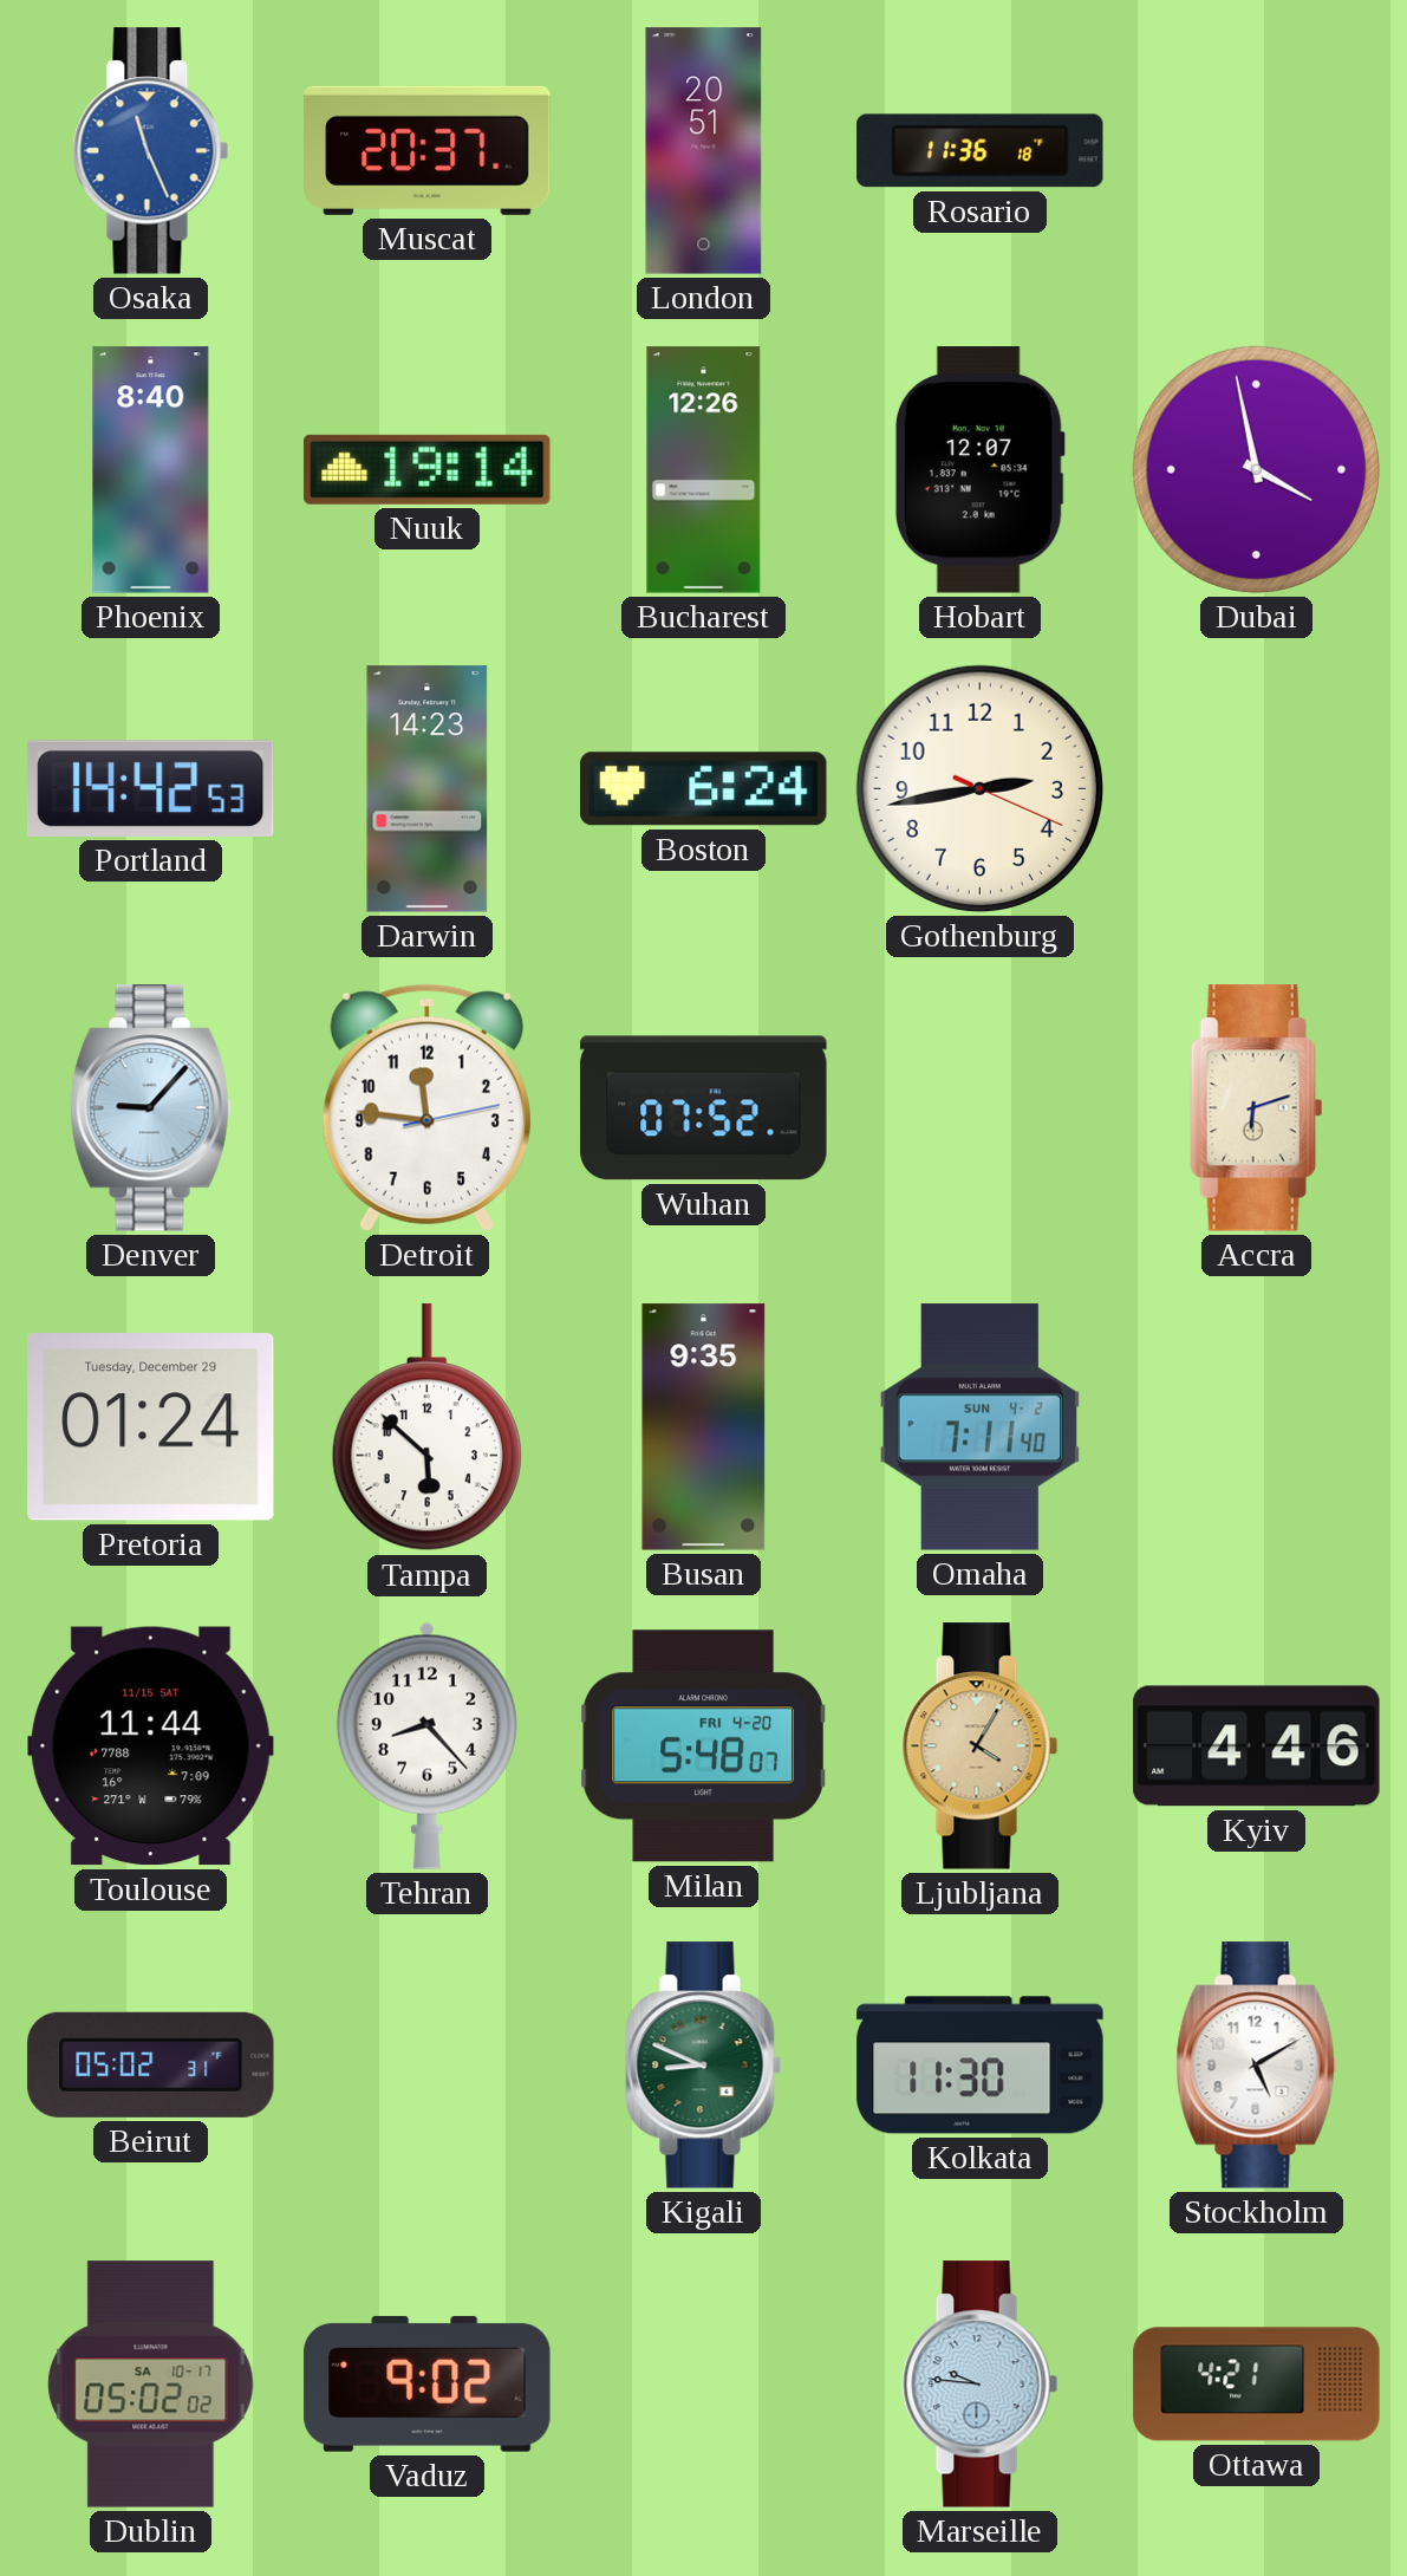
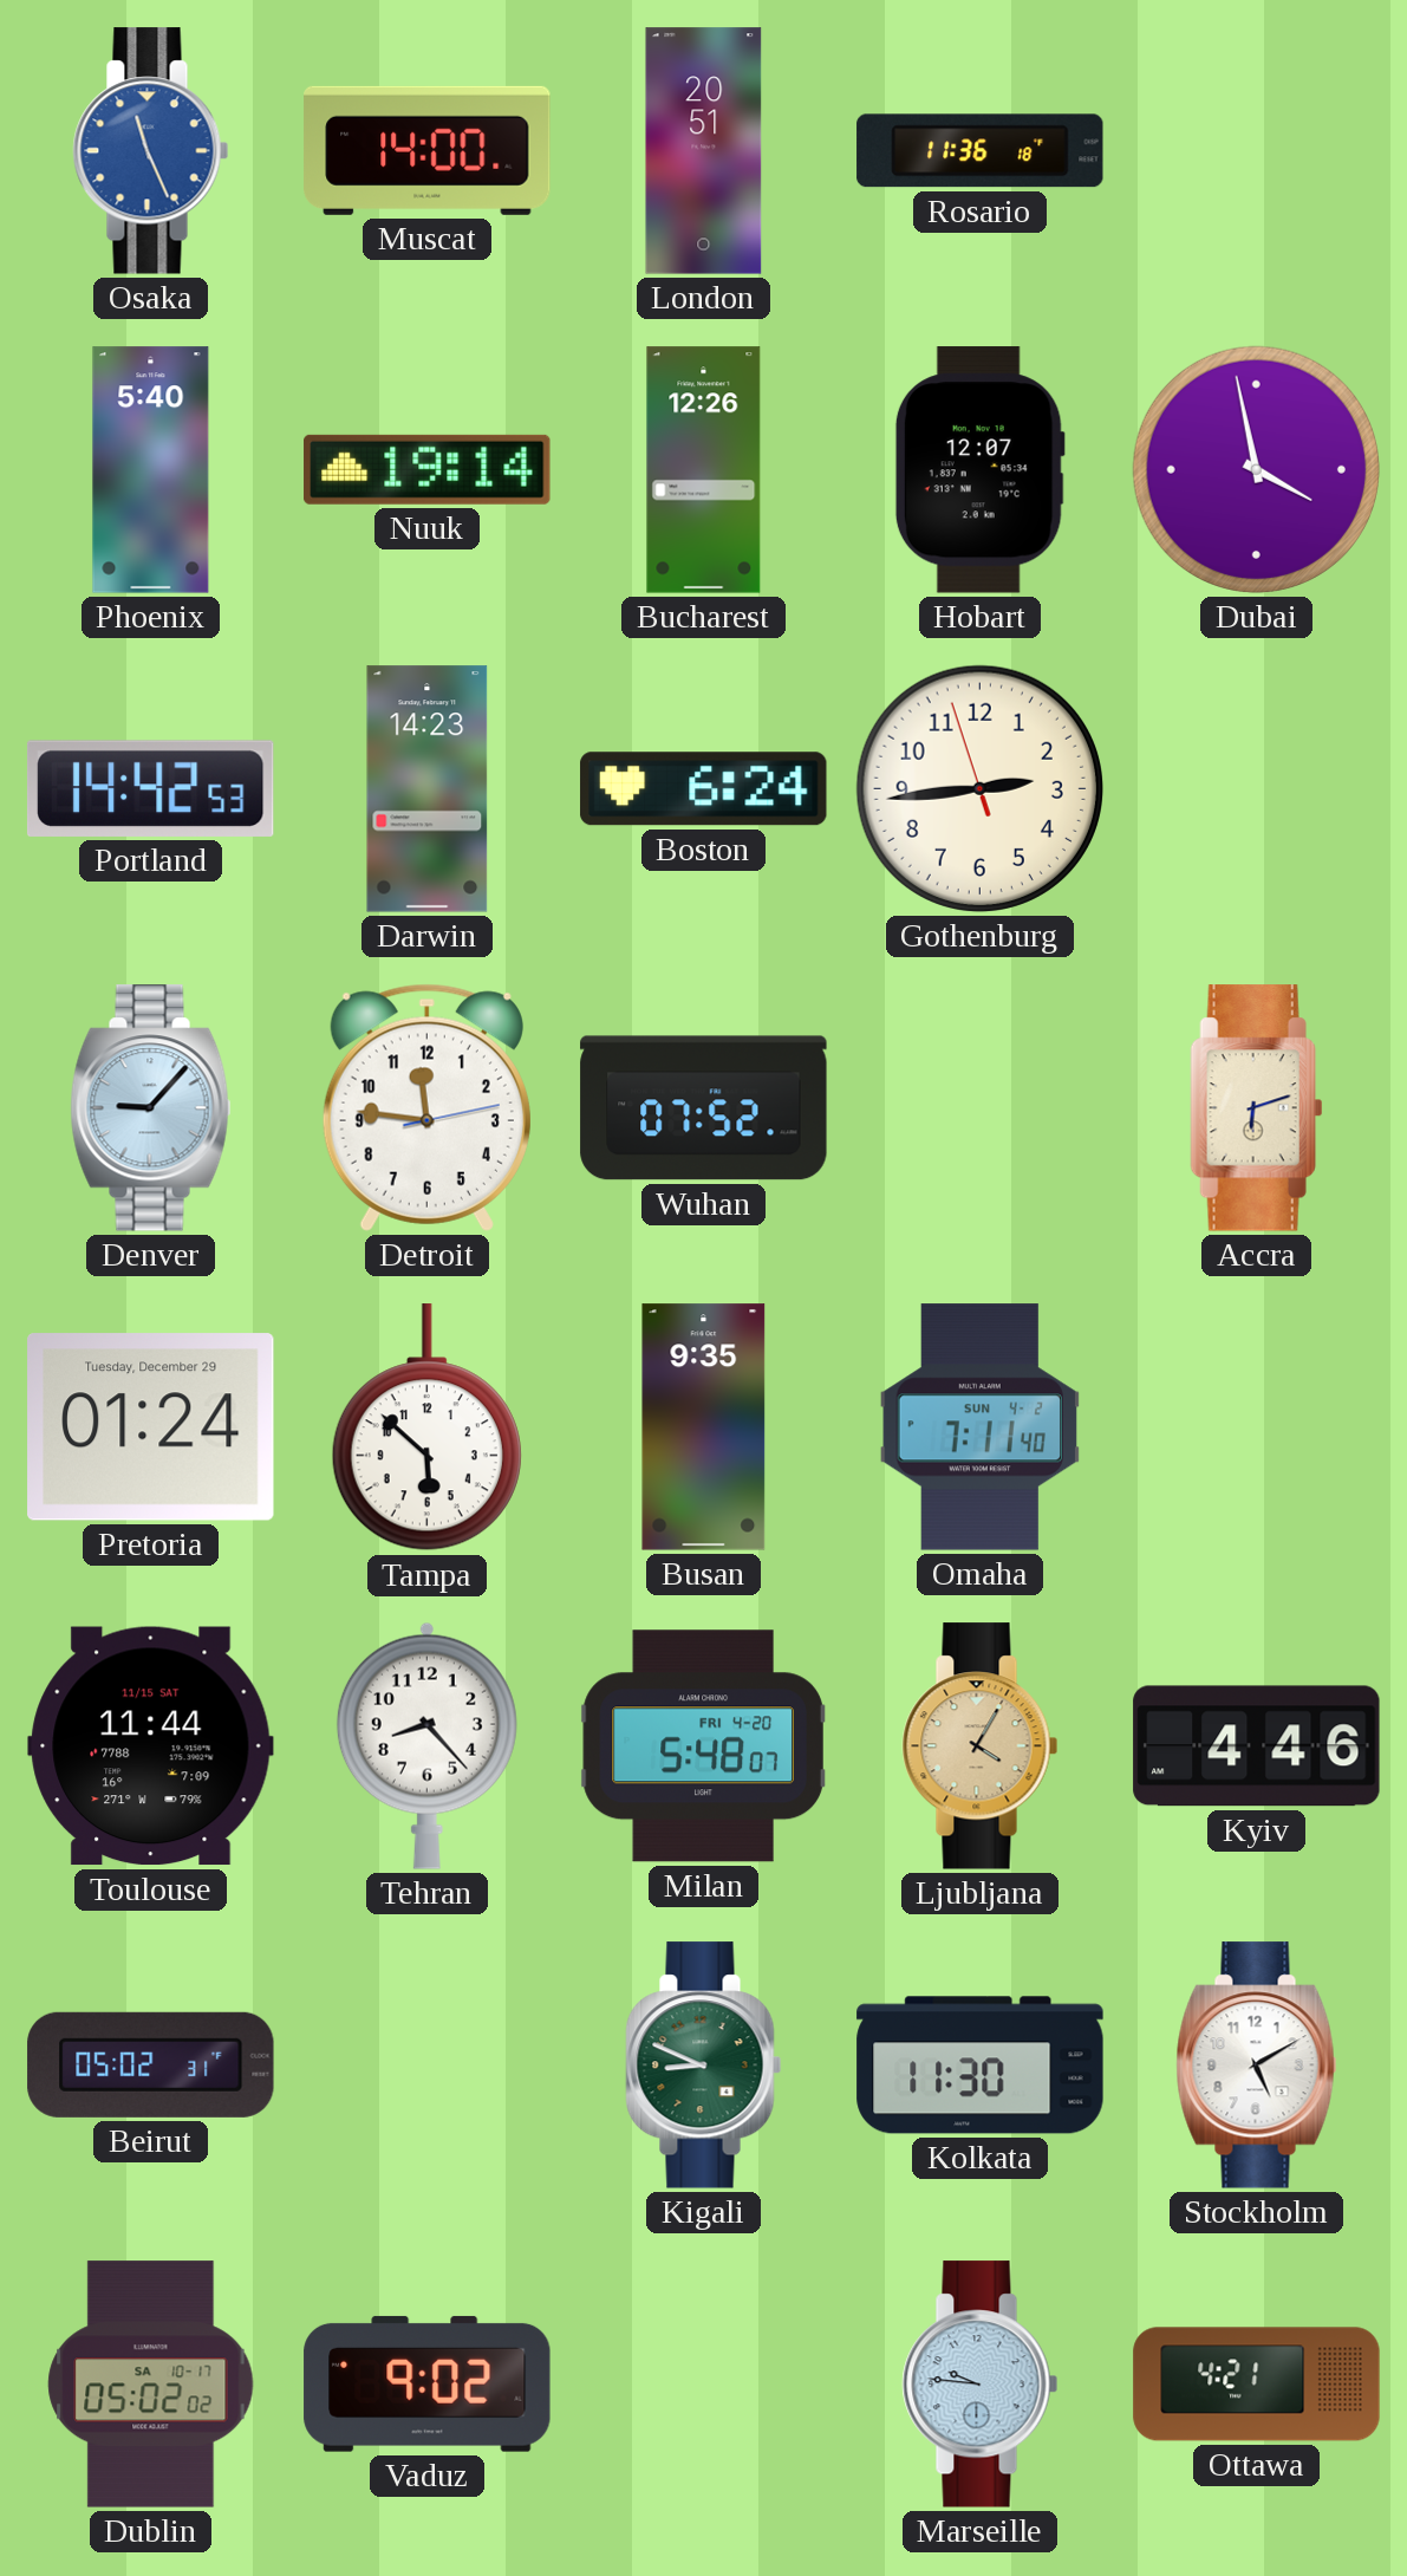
Muscat: 20:37 -> 14:00
Phoenix: 8:40 -> 5:40
Gothenburg: 2:43:19 -> 2:43:57
